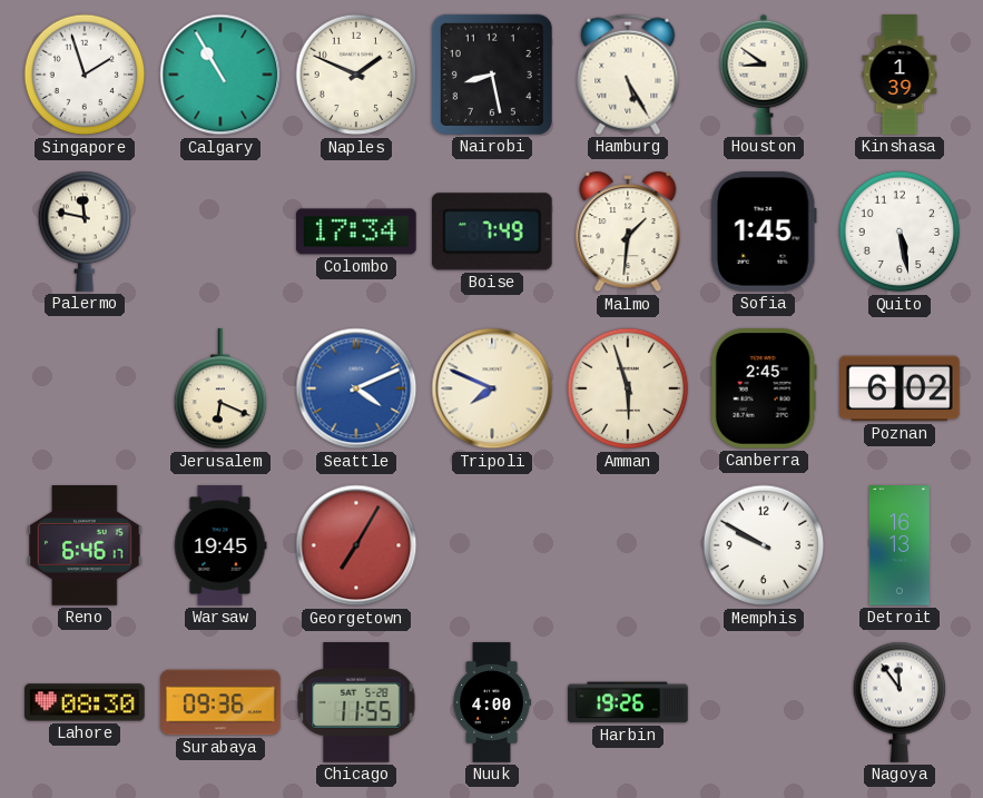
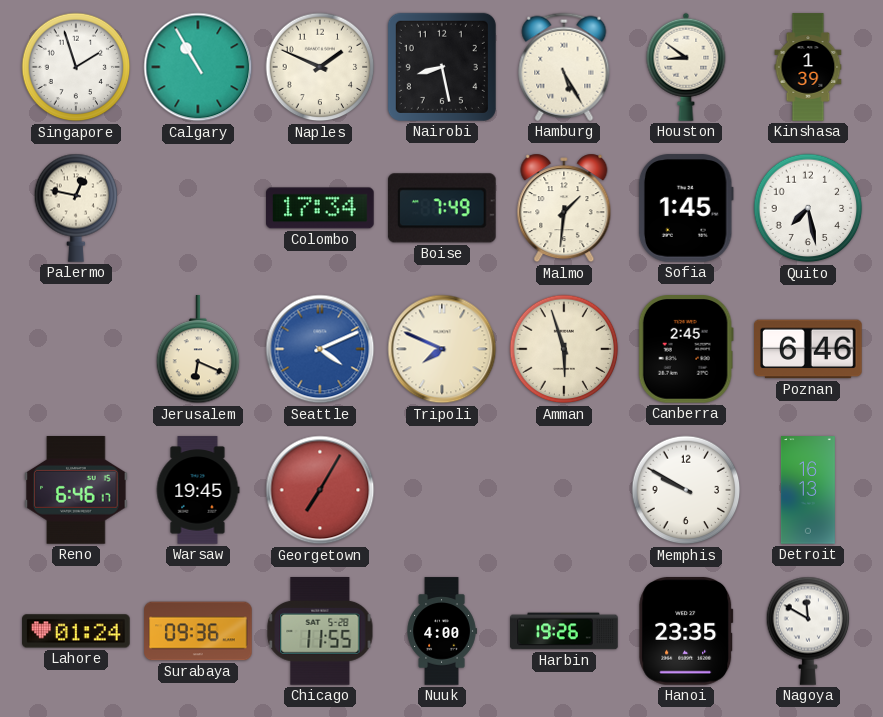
Palermo: 11:47 -> 12:47
Quito: 5:28 -> 7:28
Poznan: 6:02 -> 6:46
Lahore: 08:30 -> 01:24
Hanoi: none -> 23:35
Nagoya: 11:54 -> 11:50
